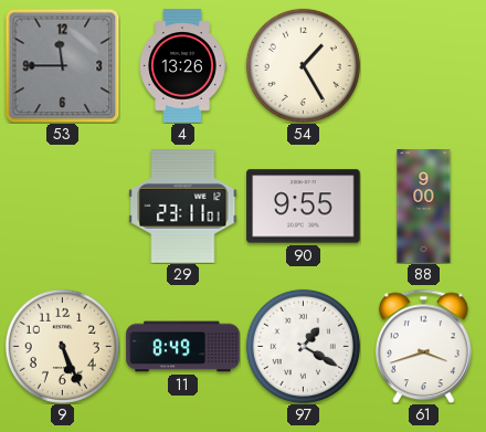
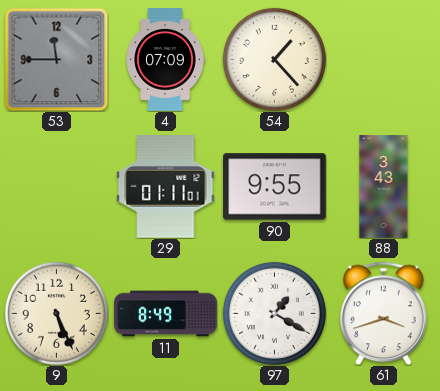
4: 13:26 -> 07:09
54: 1:25 -> 1:23
29: 23:11 -> 01:11
88: 9:00 -> 3:43
